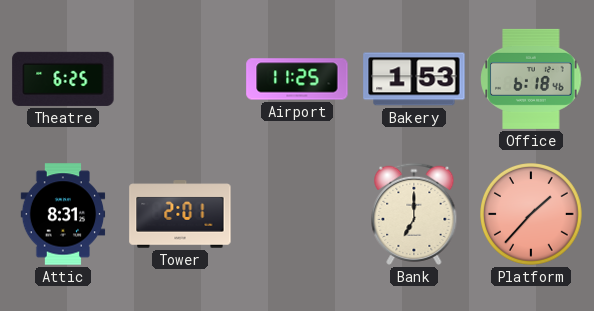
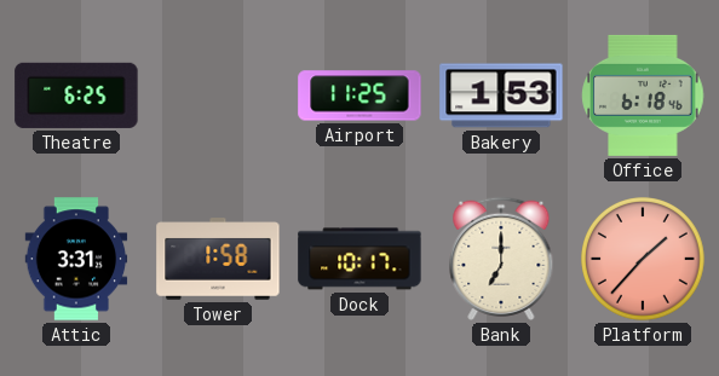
Attic: 8:31 -> 3:31
Tower: 2:01 -> 1:58
Dock: none -> 10:17
